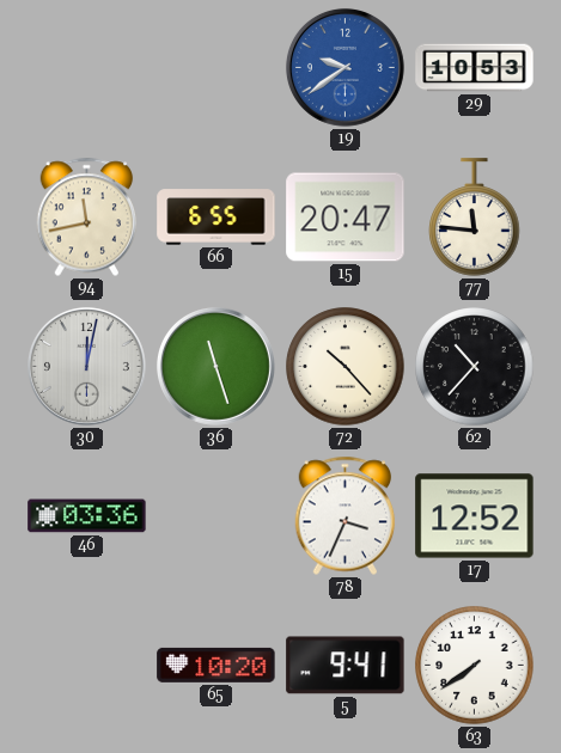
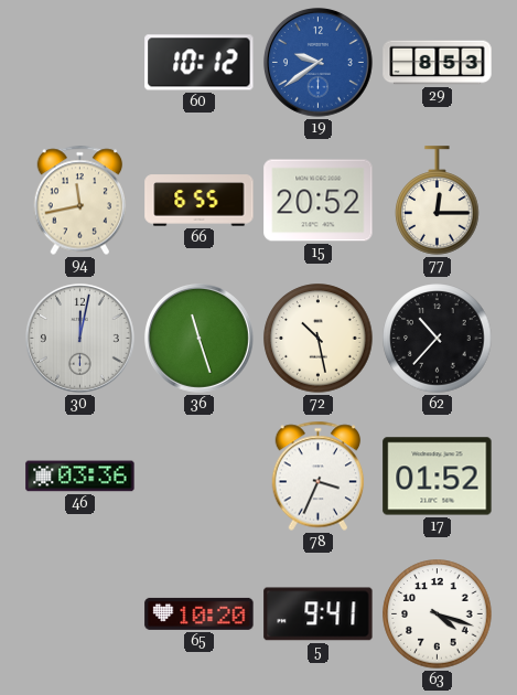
60: none -> 10:12
29: 10:53 -> 8:53
15: 20:47 -> 20:52
77: 11:46 -> 12:15
72: 10:23 -> 10:28
17: 12:52 -> 01:52
63: 7:39 -> 4:18
